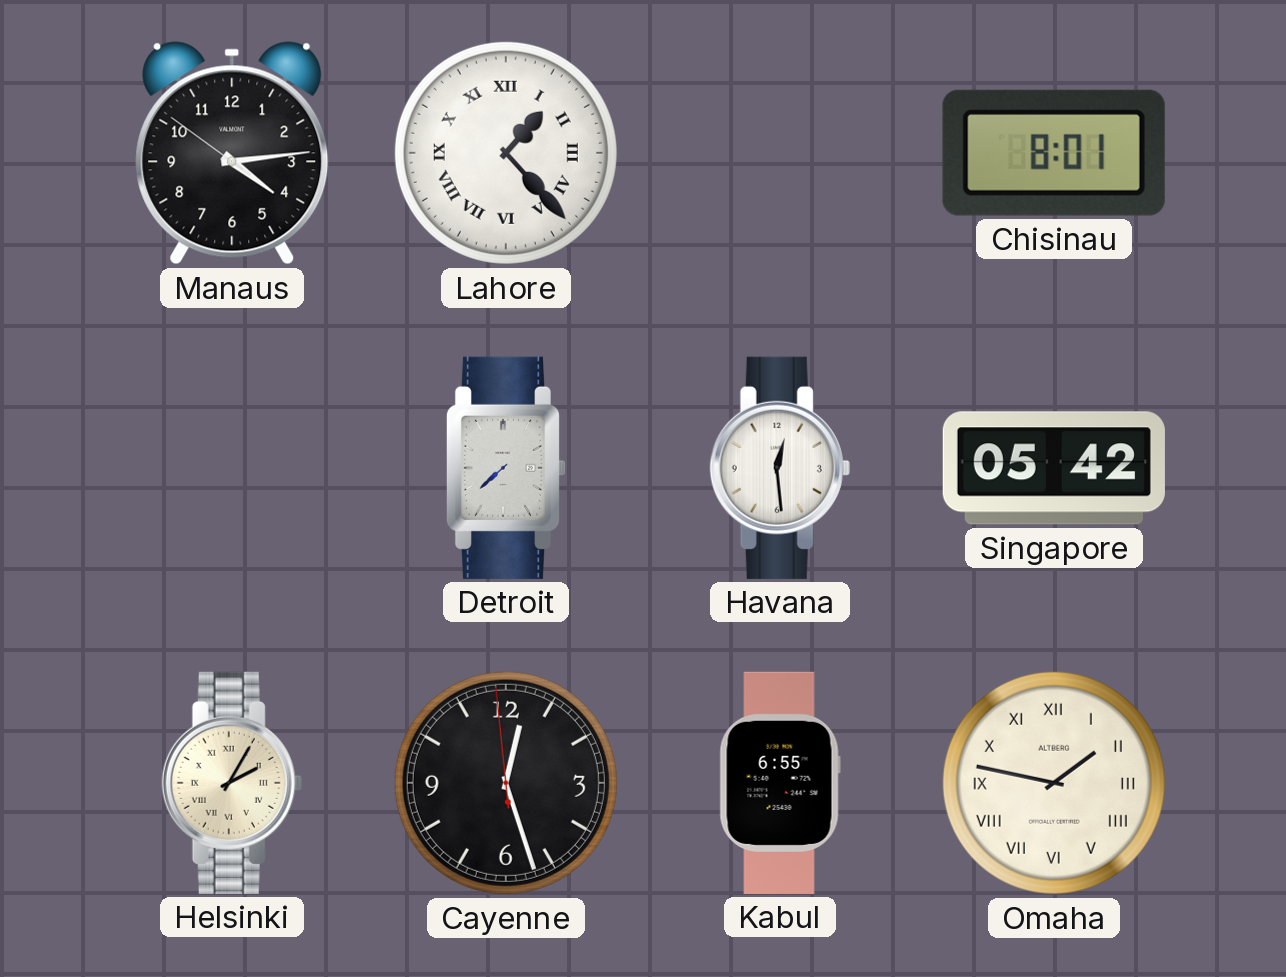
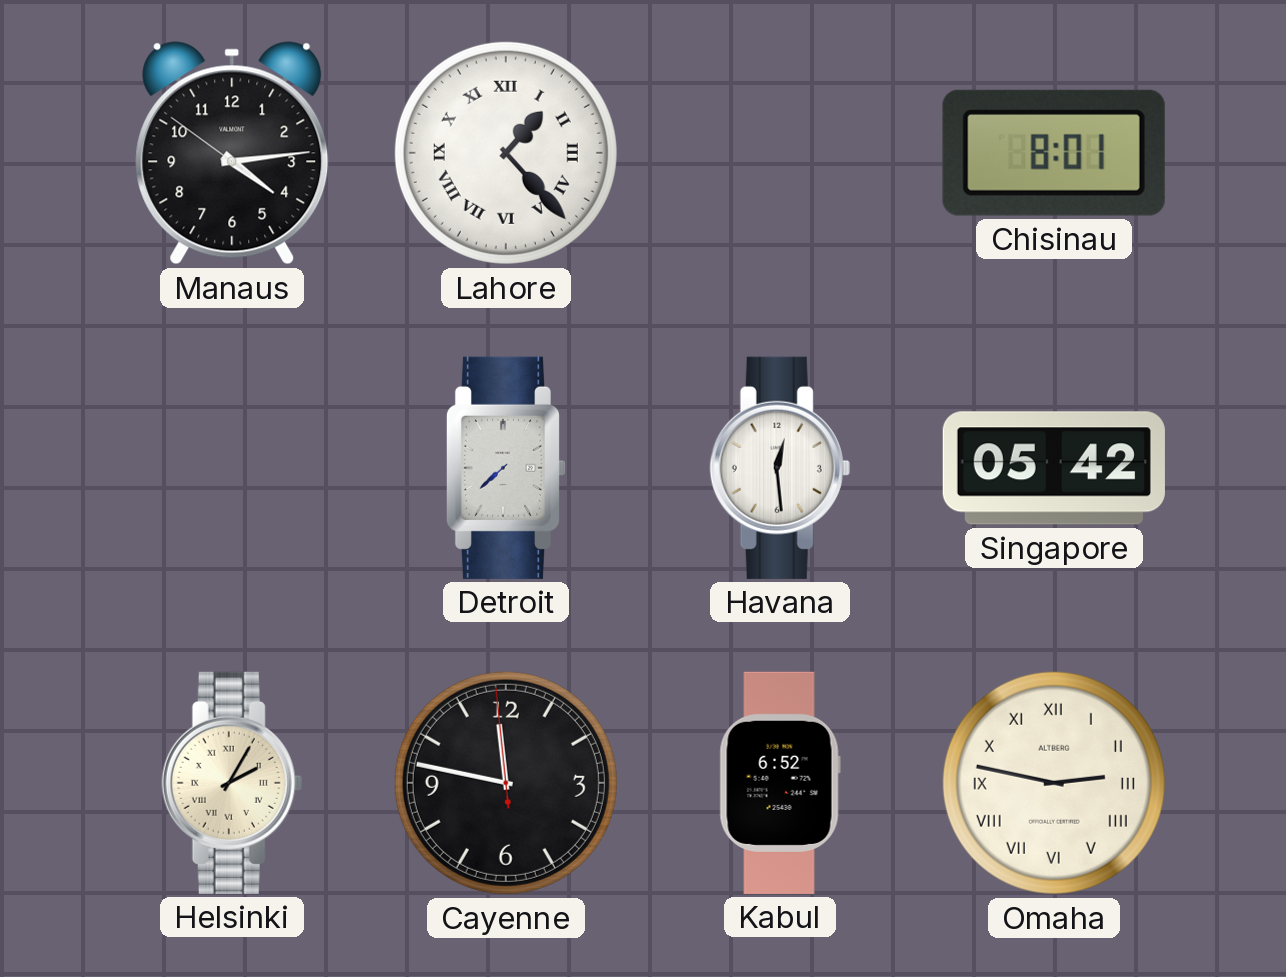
Cayenne: 12:26 -> 11:46
Kabul: 6:55 -> 6:52
Omaha: 1:47 -> 2:47
